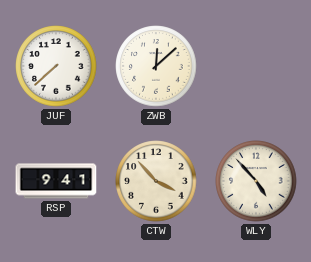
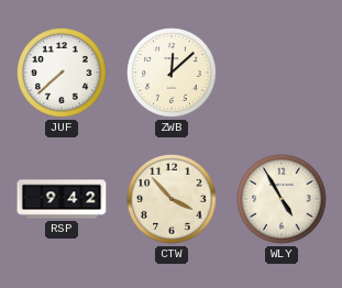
RSP: 9:41 -> 9:42
WLY: 4:53 -> 4:55
